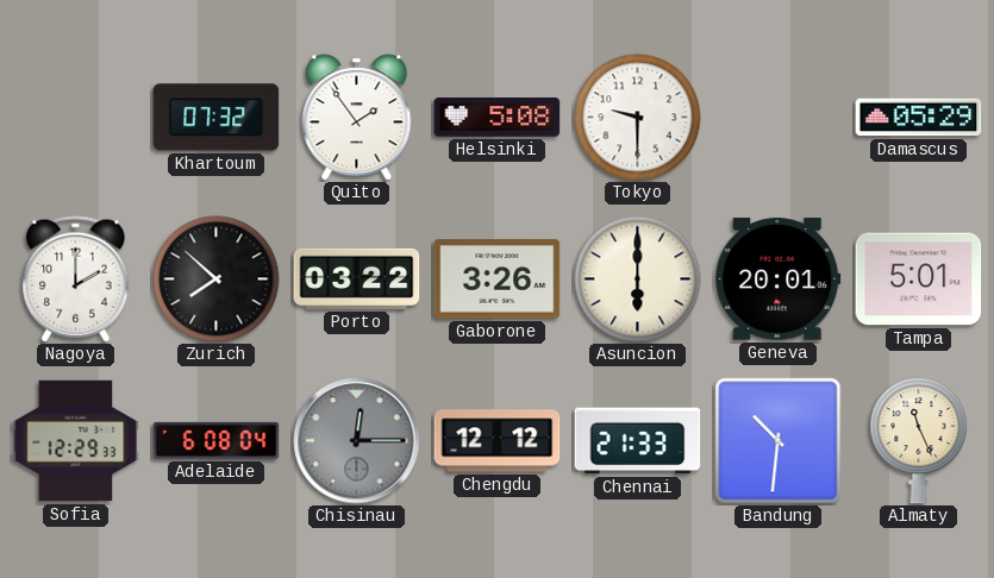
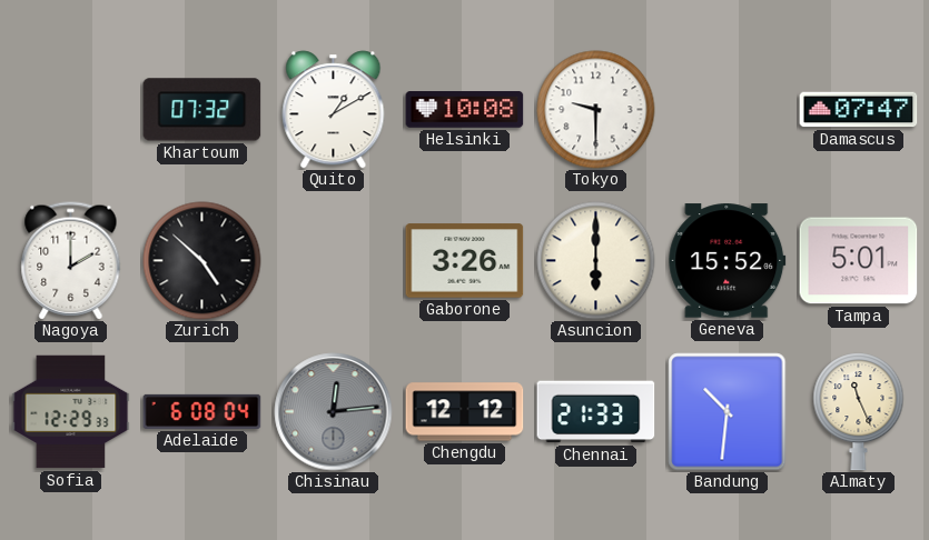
Quito: 1:54 -> 1:10
Helsinki: 5:08 -> 10:08
Damascus: 05:29 -> 07:47
Zurich: 7:52 -> 4:52
Porto: 03:22 -> none
Geneva: 20:01 -> 15:52
Chisinau: 12:15 -> 12:14
